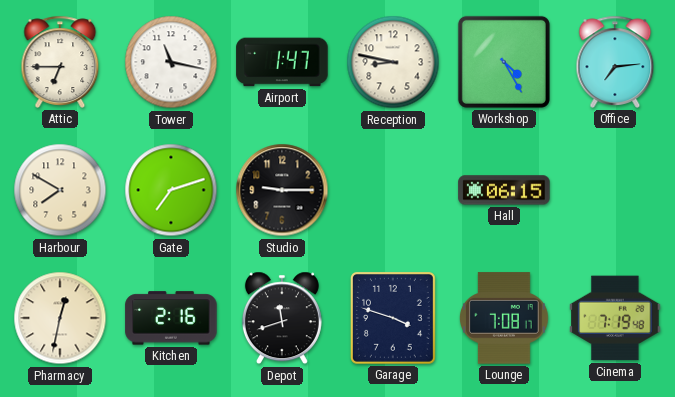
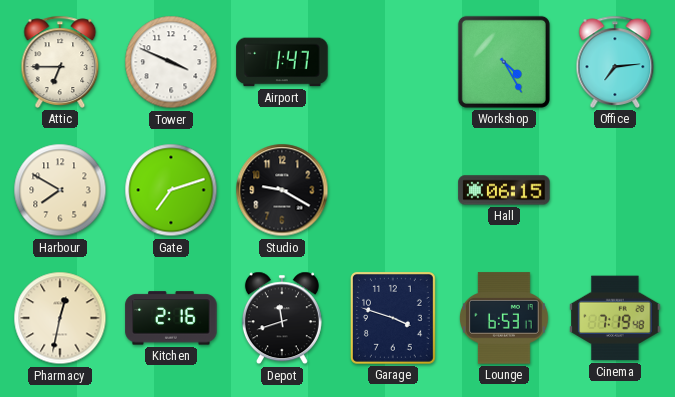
Tower: 11:17 -> 3:49
Reception: 8:47 -> none
Studio: 9:15 -> 9:20
Lounge: 7:08 -> 6:53
